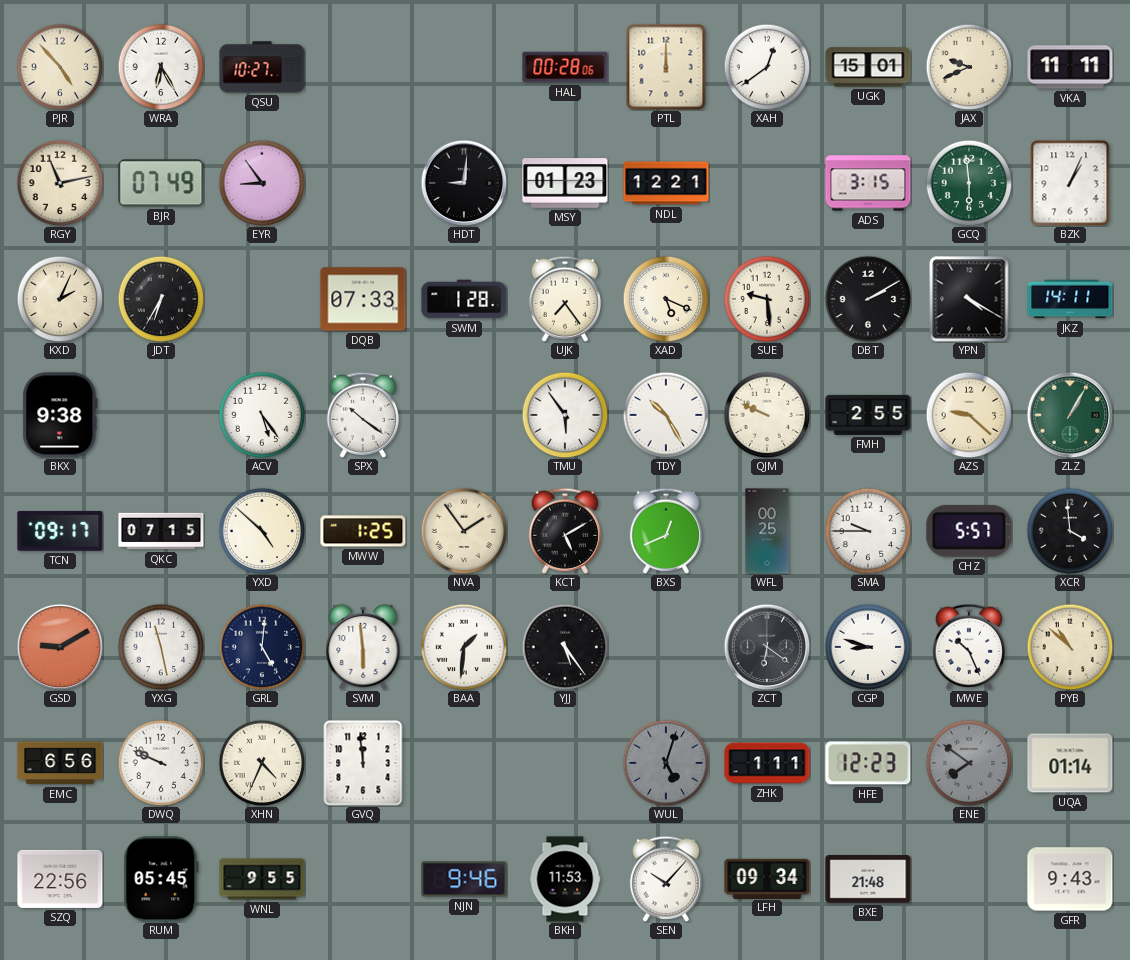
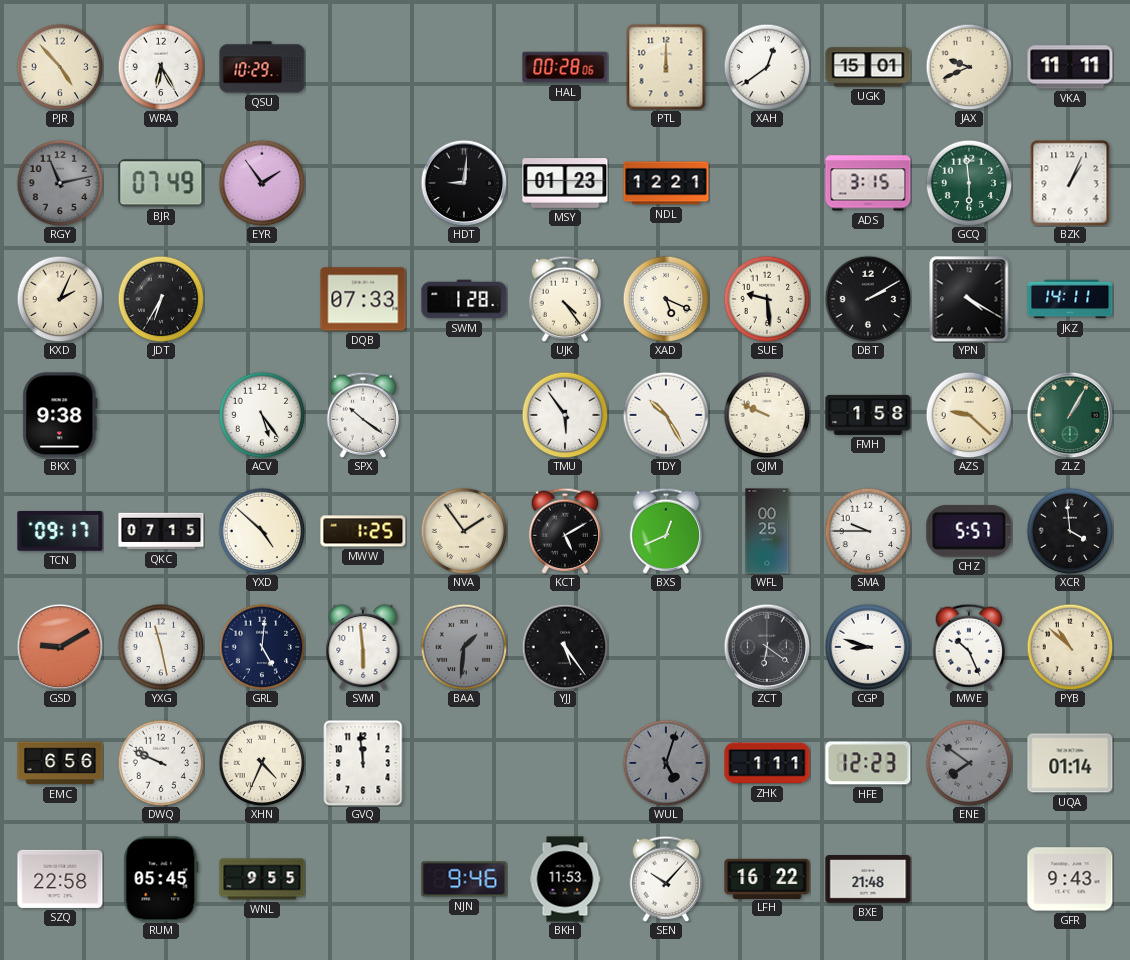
QSU: 10:27 -> 10:29
RGY dial: cream -> grey
EYR: 8:54 -> 1:54
UJK: 7:24 -> 4:24
FMH: 2:55 -> 1:58
BAA dial: white -> grey
SZQ: 22:56 -> 22:58
LFH: 09:34 -> 16:22
